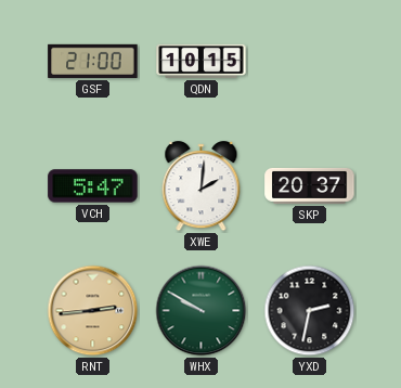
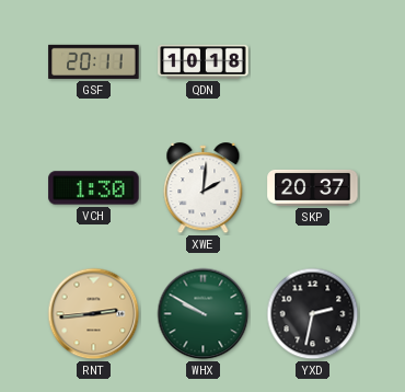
GSF: 21:00 -> 20:11
QDN: 10:15 -> 10:18
VCH: 5:47 -> 1:30
